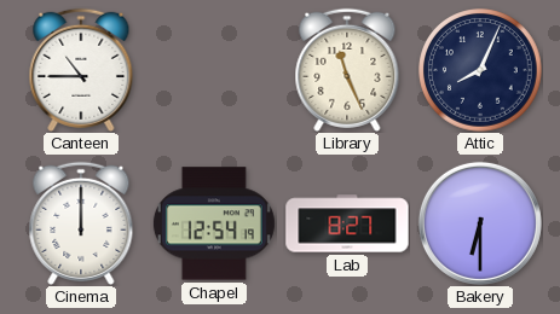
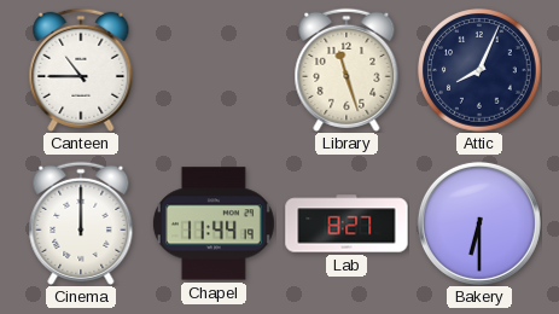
Library: 11:26 -> 11:27
Chapel: 12:54 -> 11:44
